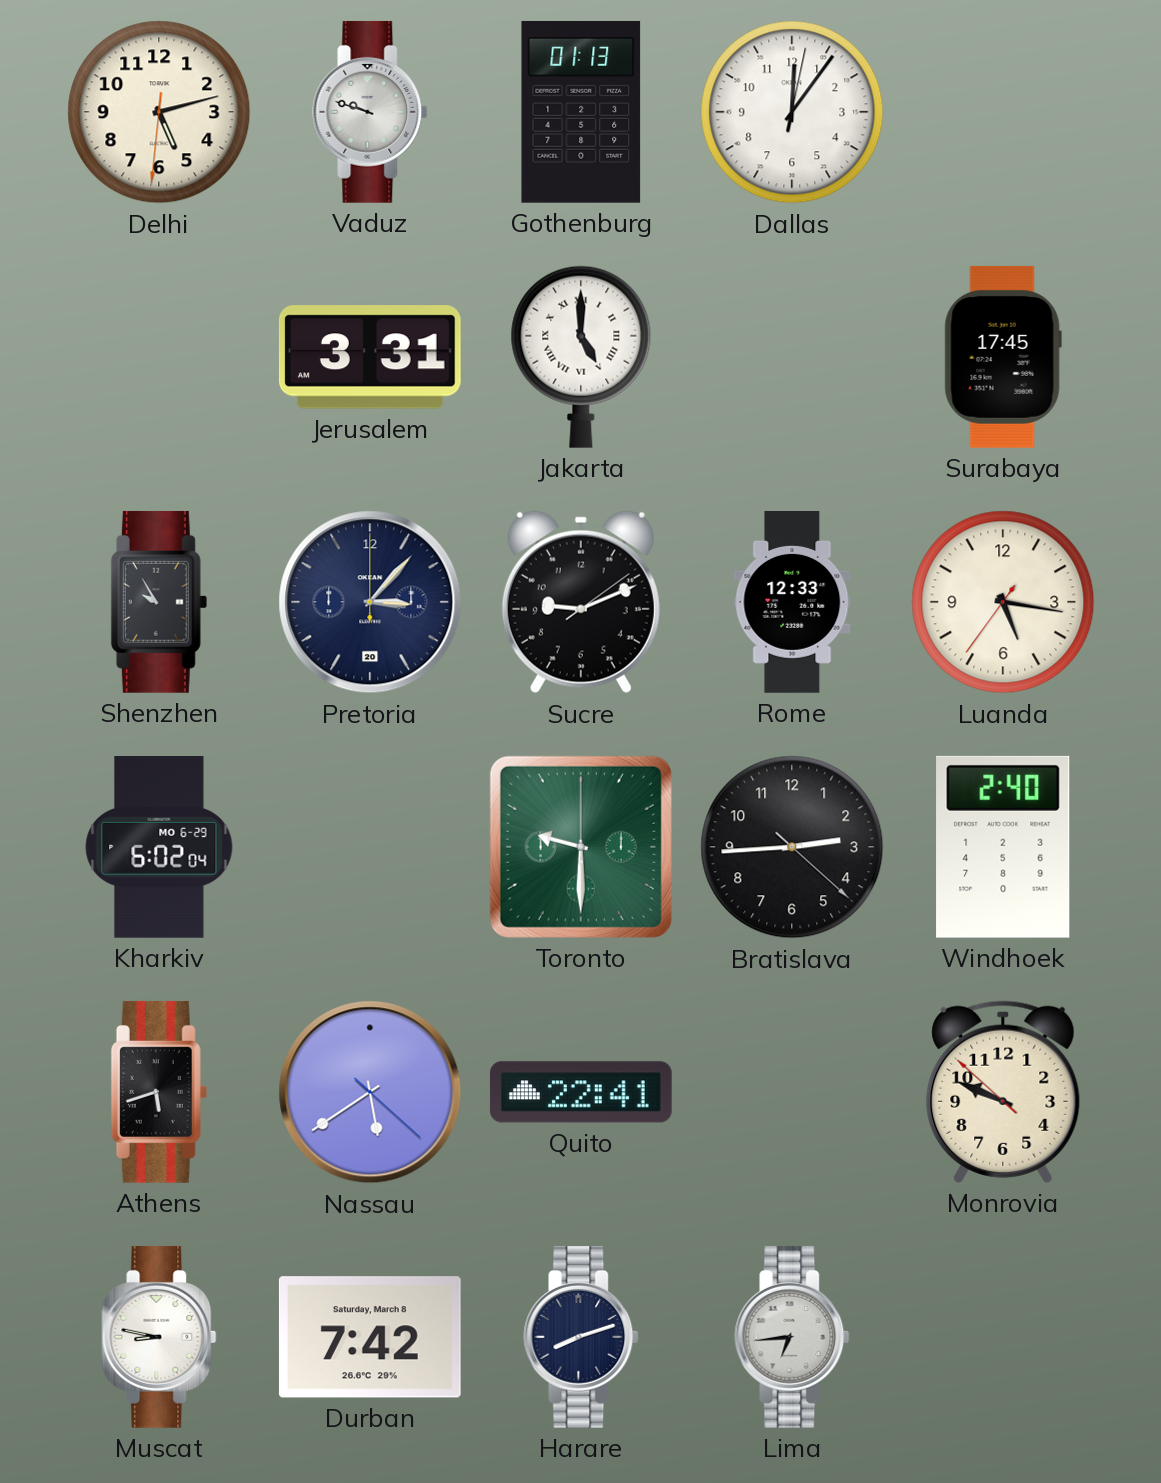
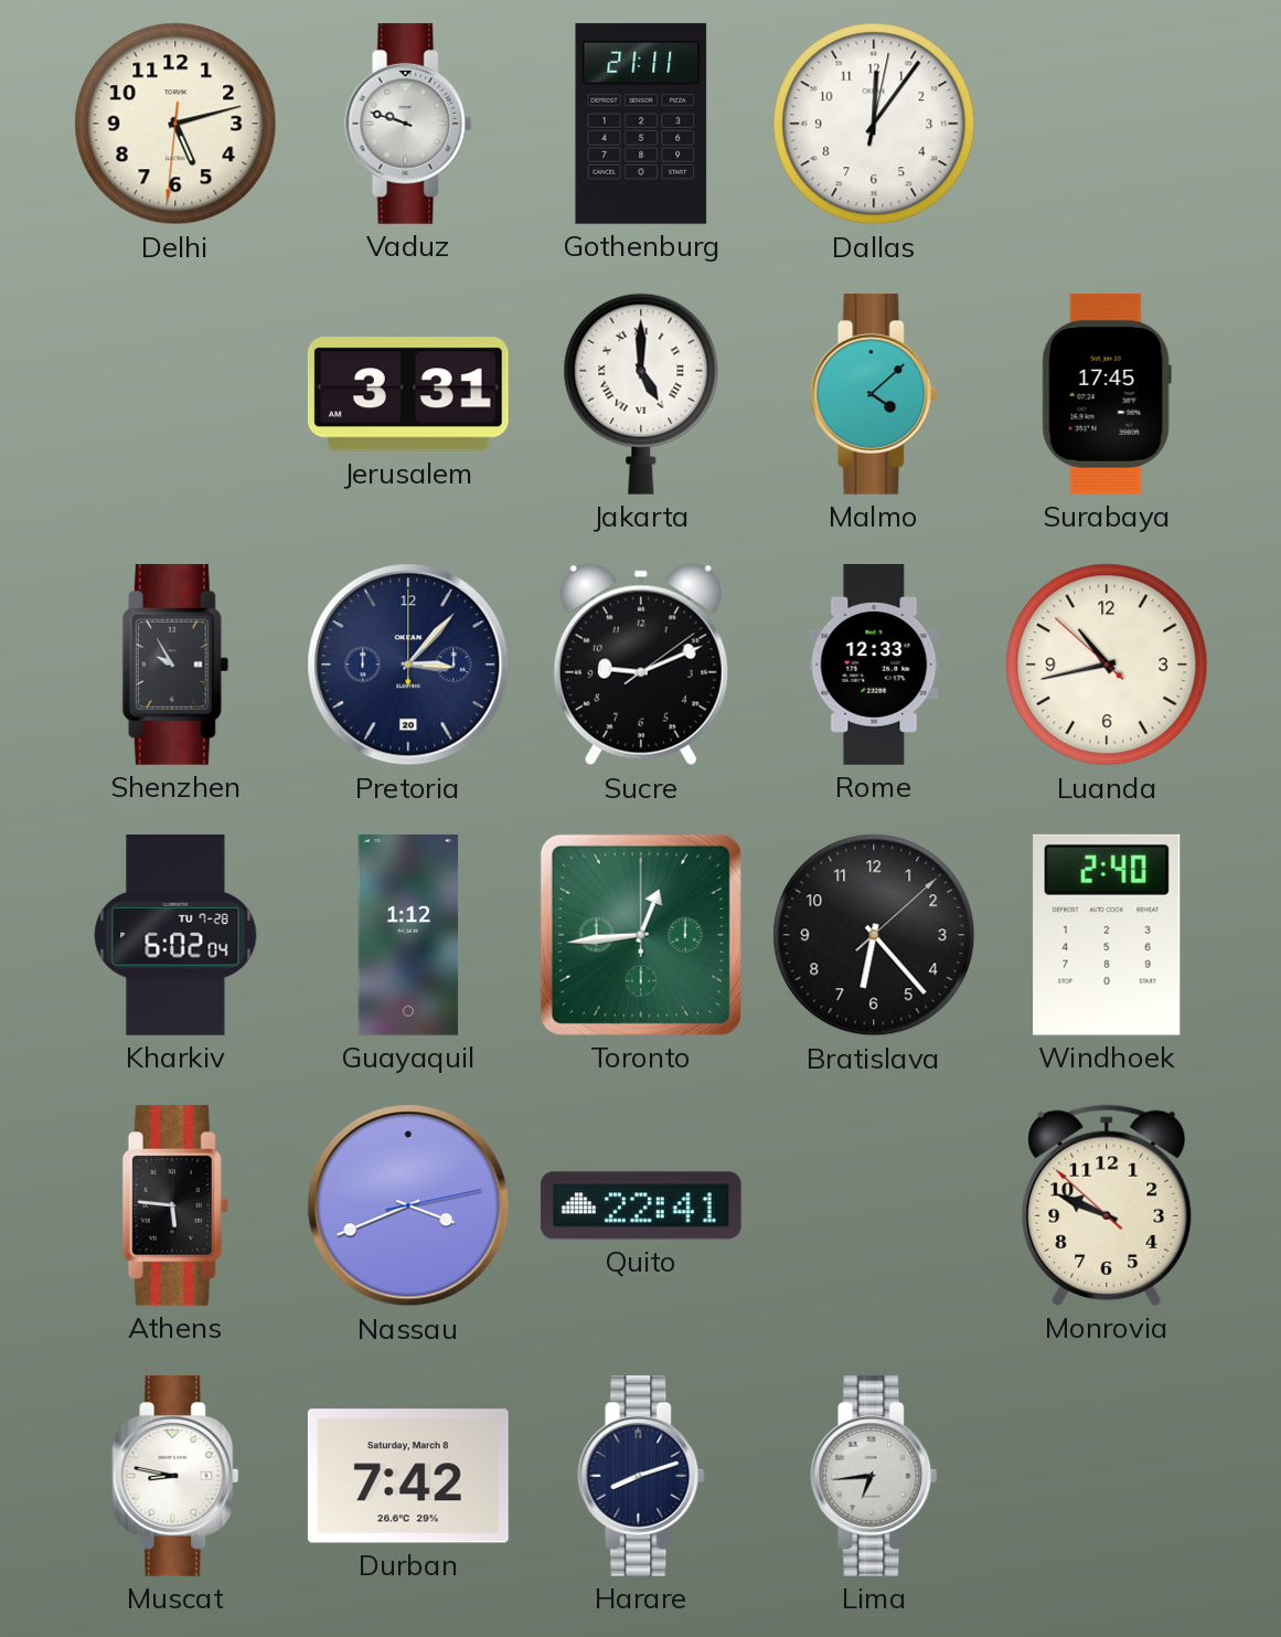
Gothenburg: 01:13 -> 21:11
Malmo: none -> 4:08
Luanda: 5:16 -> 10:42
Kharkiv date: MO 6-29 -> TU 7-28
Guayaquil: none -> 1:12
Toronto: 9:30 -> 12:44
Bratislava: 2:44 -> 6:23
Athens: 5:42 -> 5:46
Nassau: 5:39 -> 3:41
